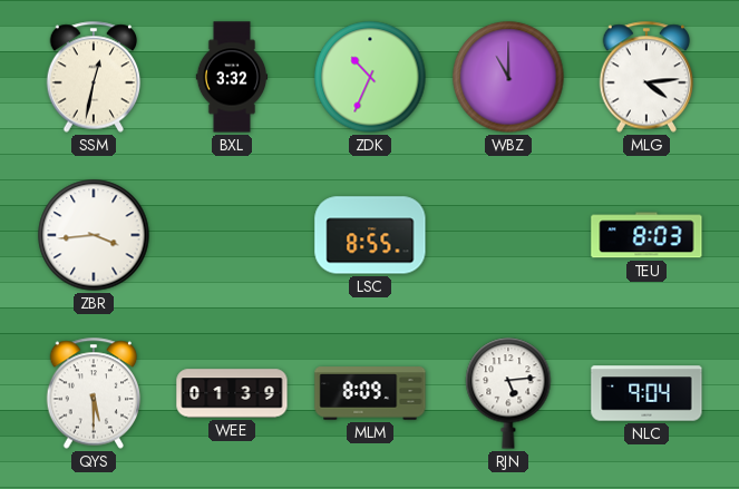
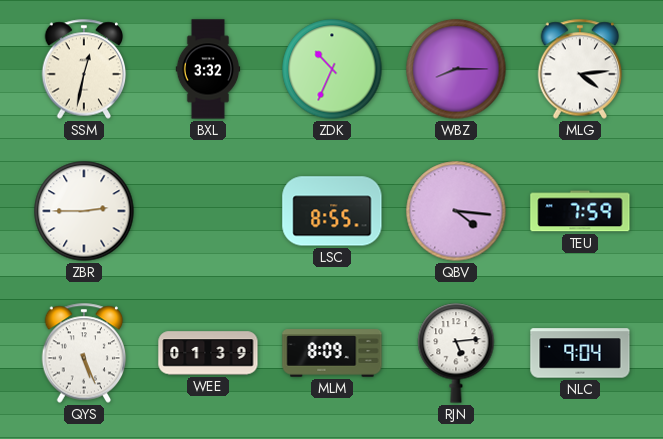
WBZ: 11:00 -> 8:15
ZBR: 3:44 -> 2:45
QBV: none -> 4:16
TEU: 8:03 -> 7:59
QYS: 5:30 -> 5:26
